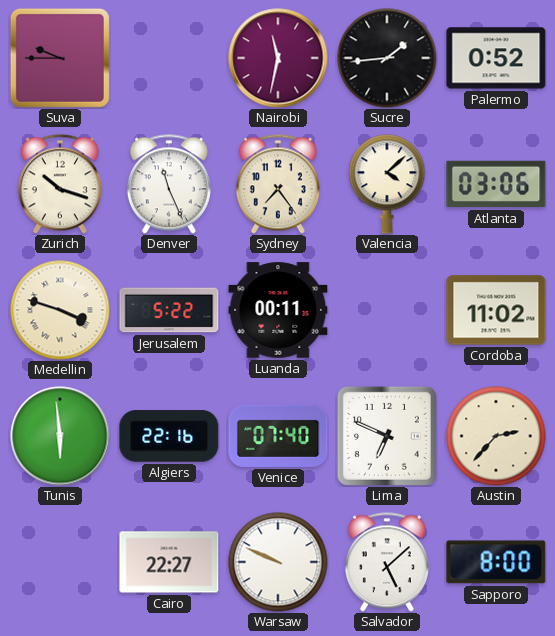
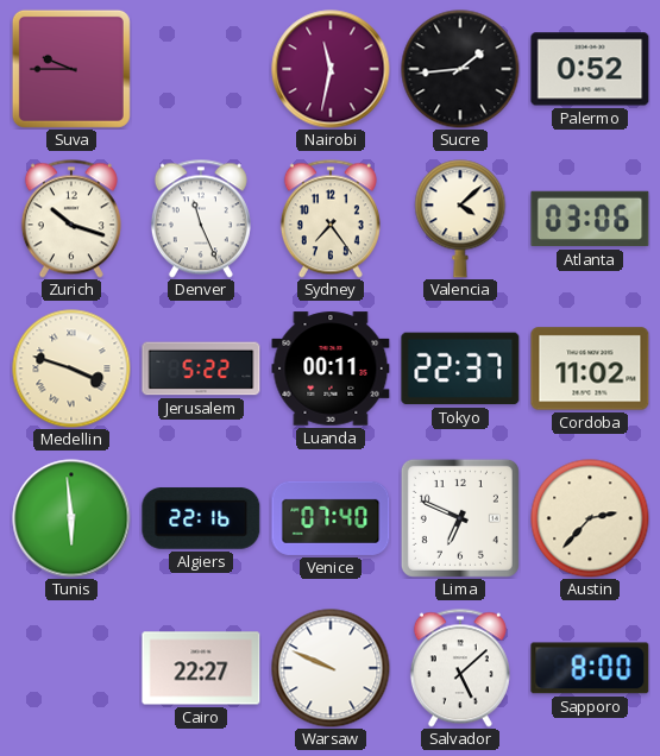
Tokyo: none -> 22:37
